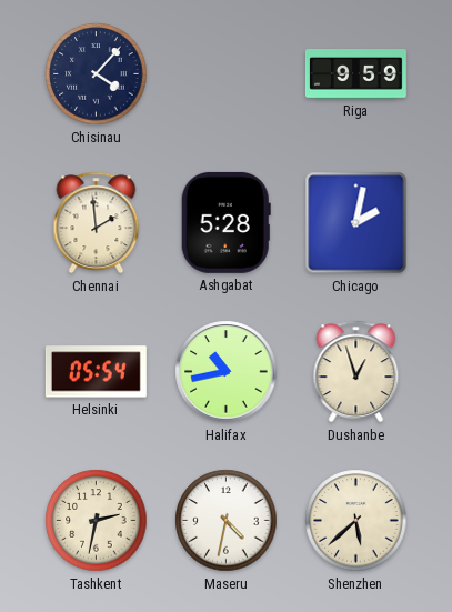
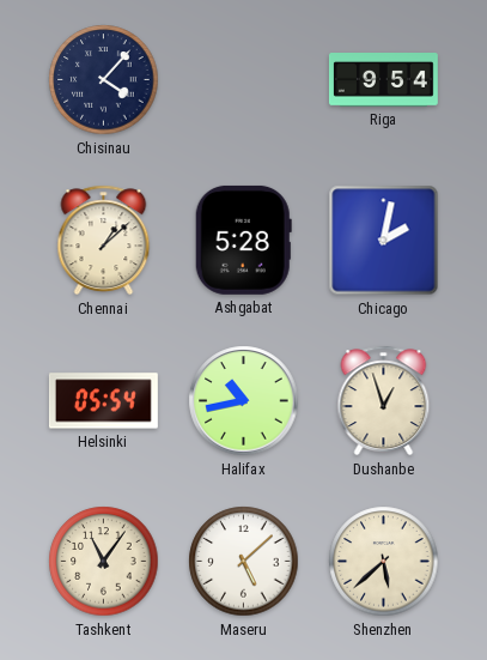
Riga: 9:59 -> 9:54
Chennai: 1:59 -> 1:08
Tashkent: 2:32 -> 11:06
Maseru: 4:32 -> 5:08
